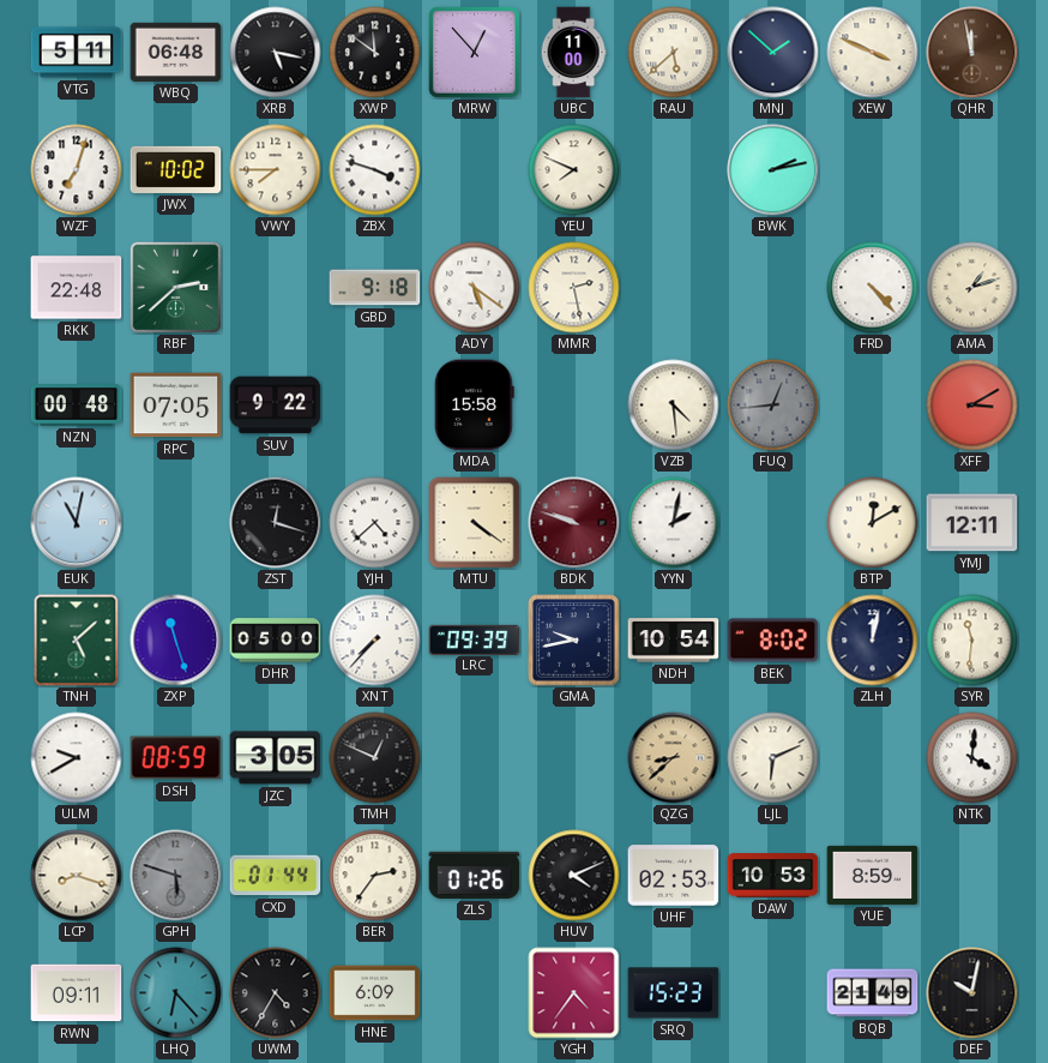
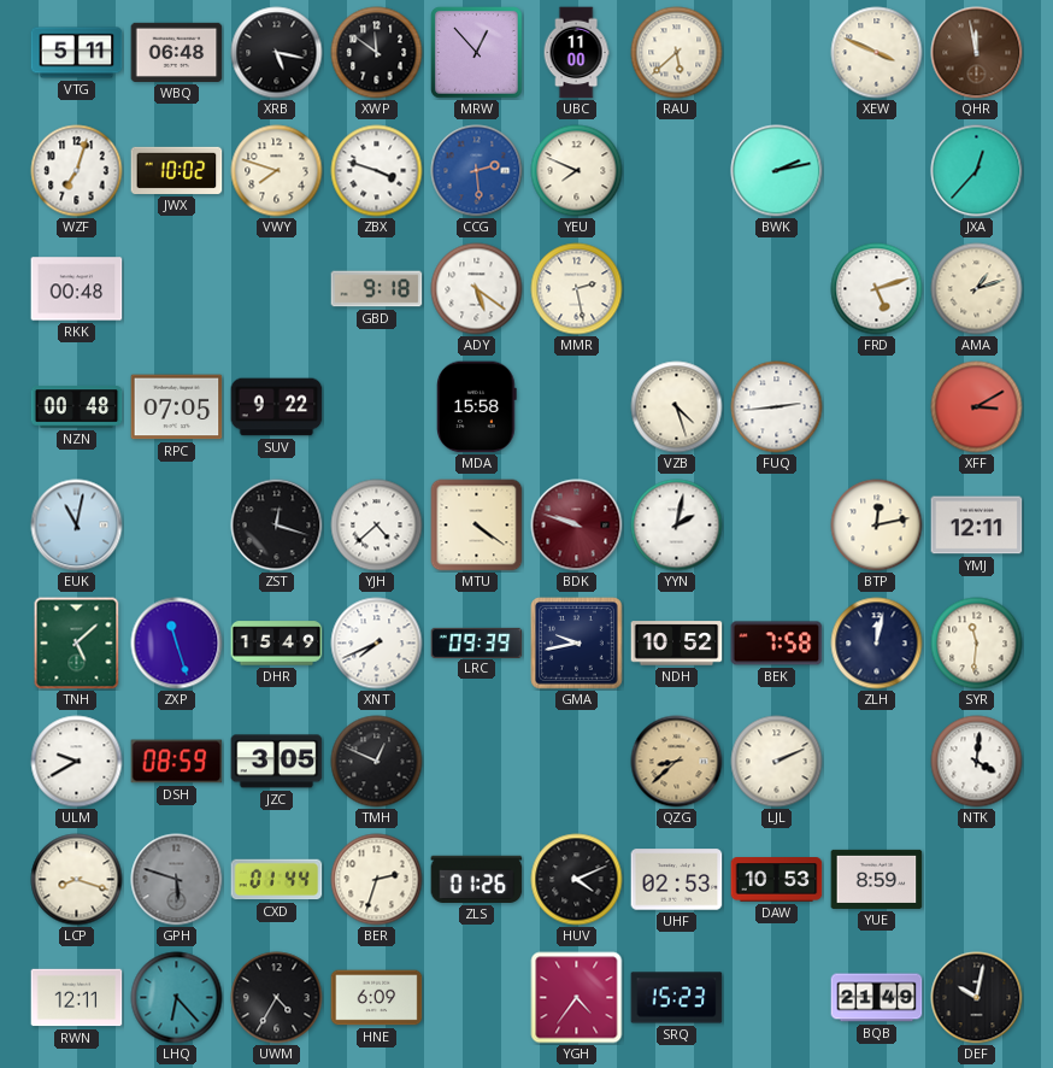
MNJ: 1:52 -> none
VWY: 7:45 -> 7:48
CCG: none -> 2:29
JXA: none -> 12:37
RKK: 22:48 -> 00:48
RBF: 2:38 -> none
FRD: 4:23 -> 5:12
VZB: 4:29 -> 4:27
FUQ: 12:44 -> 2:44
FUQ dial: grey -> white
BTP: 12:10 -> 12:13
DHR: 05:00 -> 15:49
XNT: 7:37 -> 7:41
NDH: 10:54 -> 10:52
BEK: 8:02 -> 7:58
LJL: 6:11 -> 2:11
BER: 2:36 -> 2:33
RWN: 09:11 -> 12:11
